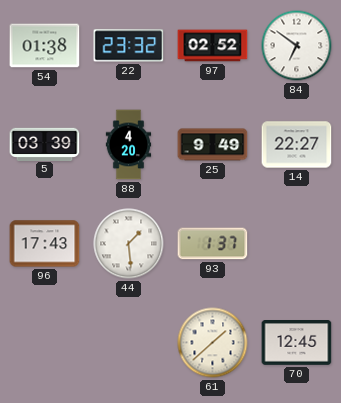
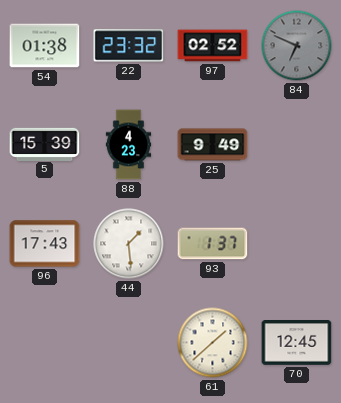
84: 6:51 -> 6:49
84 dial: white -> grey
5: 03:39 -> 15:39
88: 4:20 -> 4:23
14: 22:27 -> none
